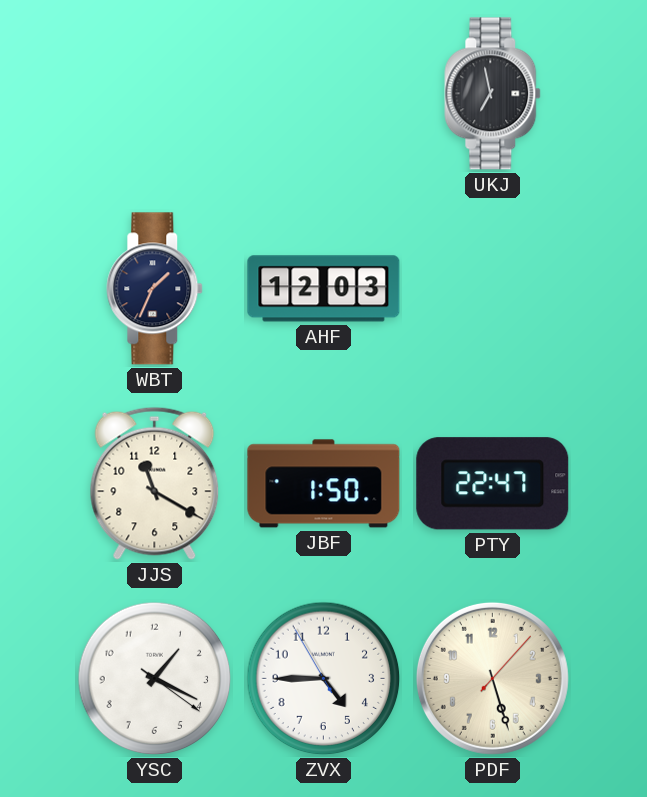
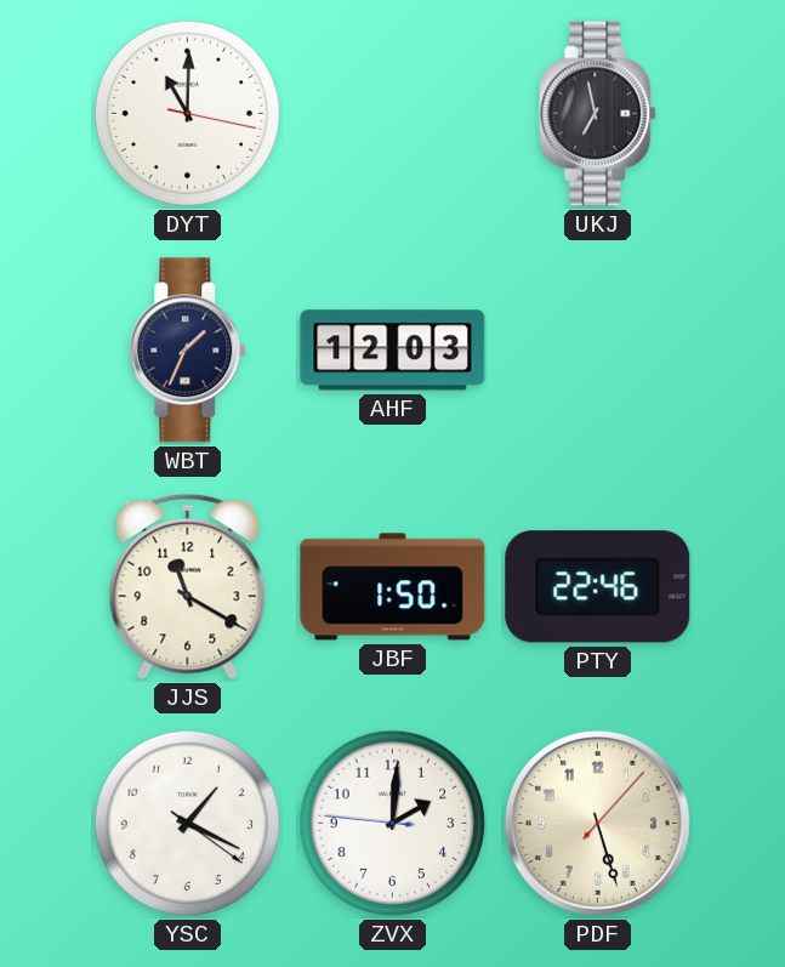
DYT: none -> 11:00
PTY: 22:47 -> 22:46
ZVX: 4:44 -> 2:00
